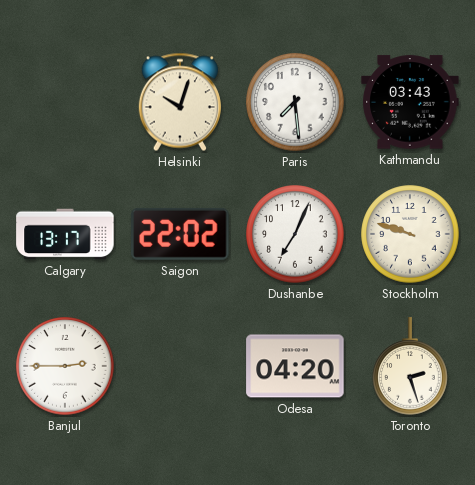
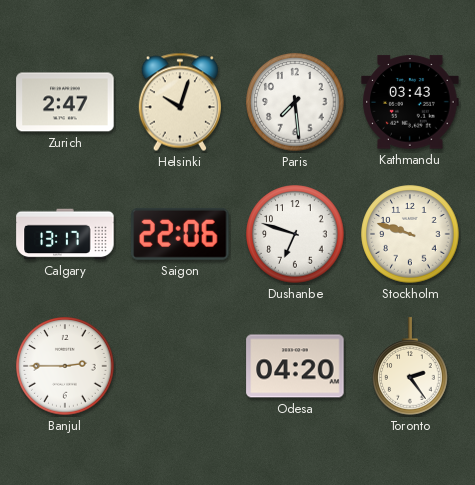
Zurich: none -> 2:47
Saigon: 22:02 -> 22:06
Dushanbe: 7:04 -> 6:48
Toronto: 2:27 -> 2:24
